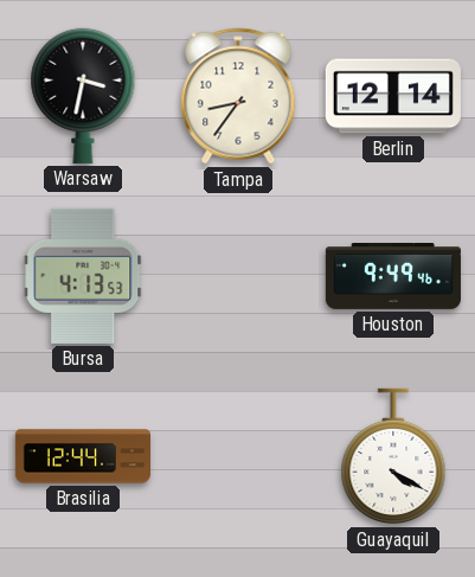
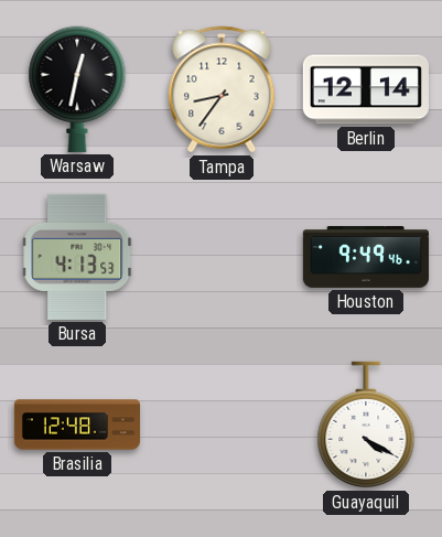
Warsaw: 3:32 -> 12:32
Brasilia: 12:44 -> 12:48
